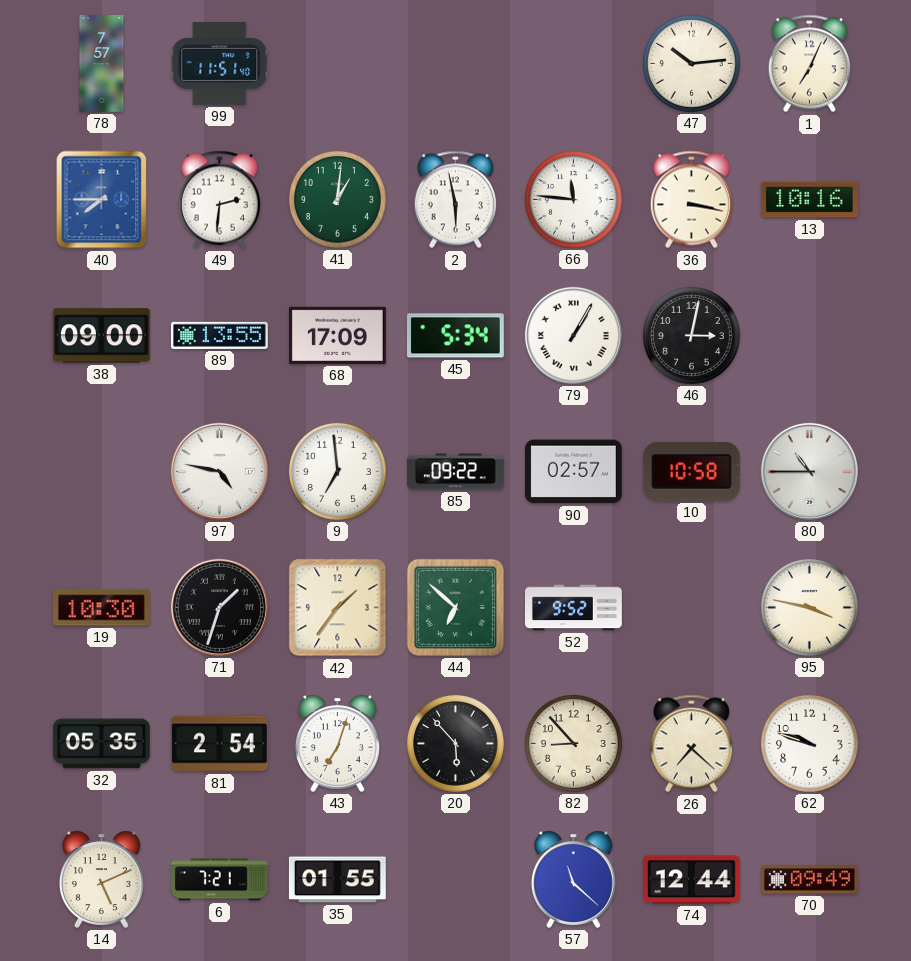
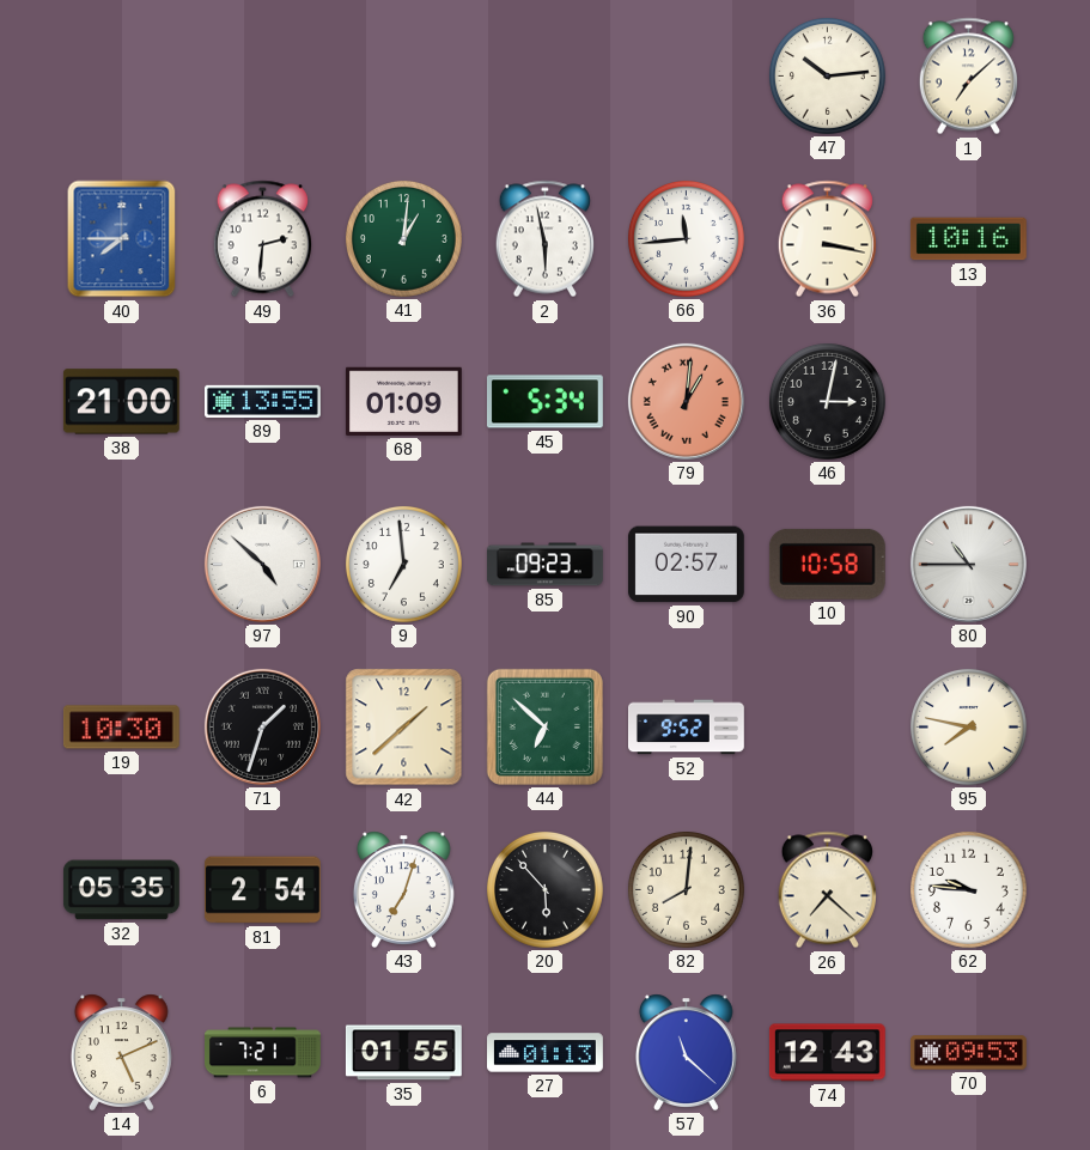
78: 7:57 -> none
99: 11:51 -> none
1: 7:04 -> 7:08
66: 11:46 -> 11:44
38: 09:00 -> 21:00
68: 17:09 -> 01:09
79: 1:05 -> 1:01
79 dial: white -> salmon
97: 4:47 -> 4:52
85: 09:22 -> 09:23
42: 1:36 -> 1:38
95: 3:47 -> 7:47
82: 8:53 -> 8:01
62: 9:48 -> 9:46
27: none -> 01:13
74: 12:44 -> 12:43
70: 09:49 -> 09:53
